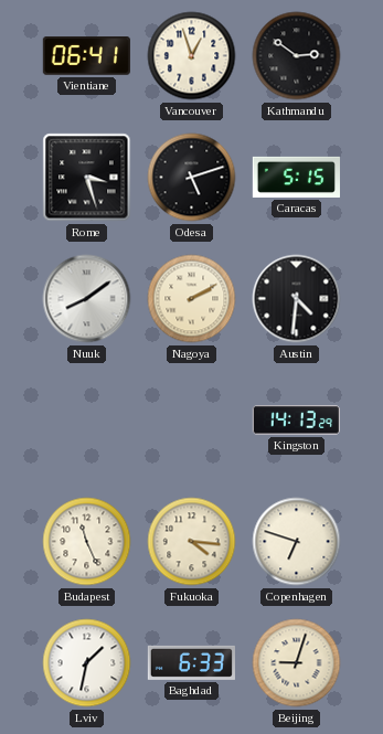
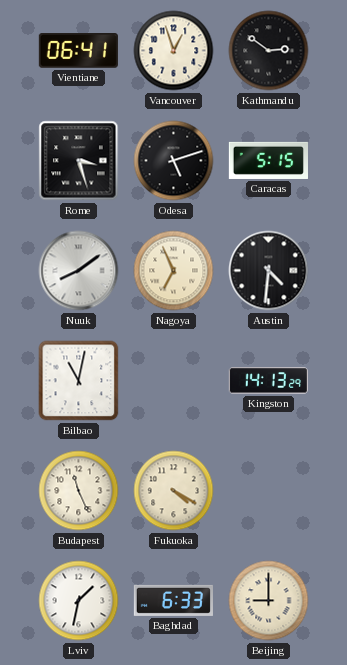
Nagoya: 2:10 -> 6:56
Bilbao: none -> 11:02
Fukuoka: 4:16 -> 4:20
Copenhagen: 6:48 -> none
Beijing: 9:03 -> 9:00
